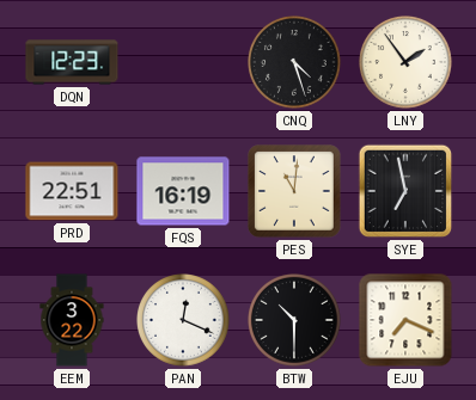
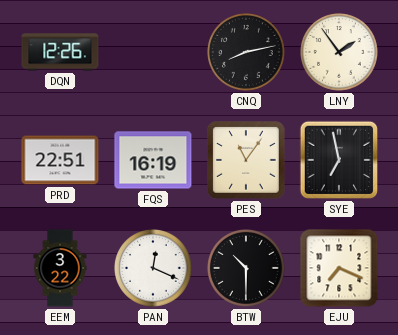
DQN: 12:23 -> 12:26
CNQ: 4:27 -> 8:13
PES: 11:01 -> 11:06
